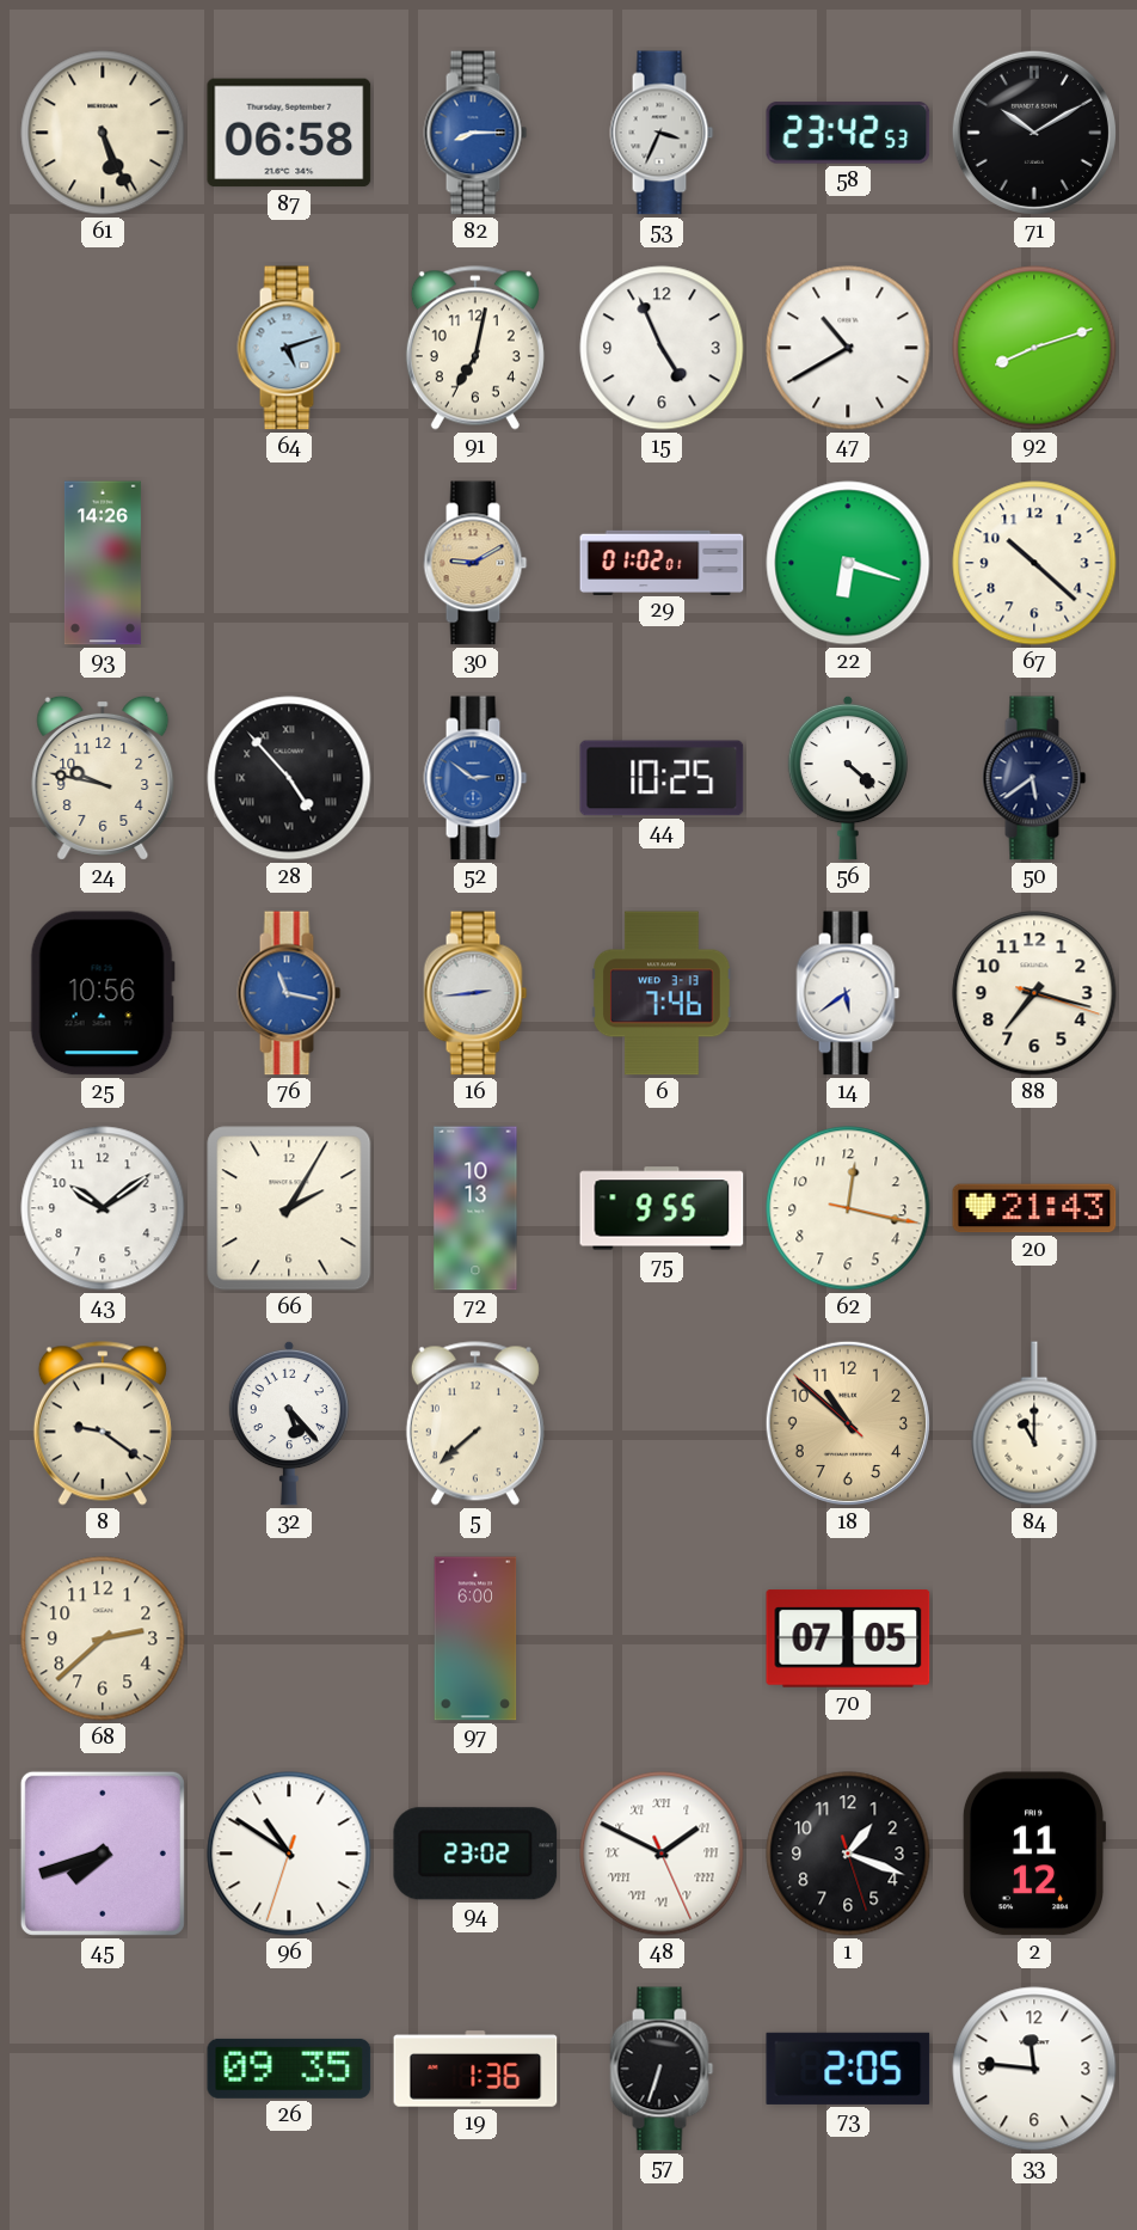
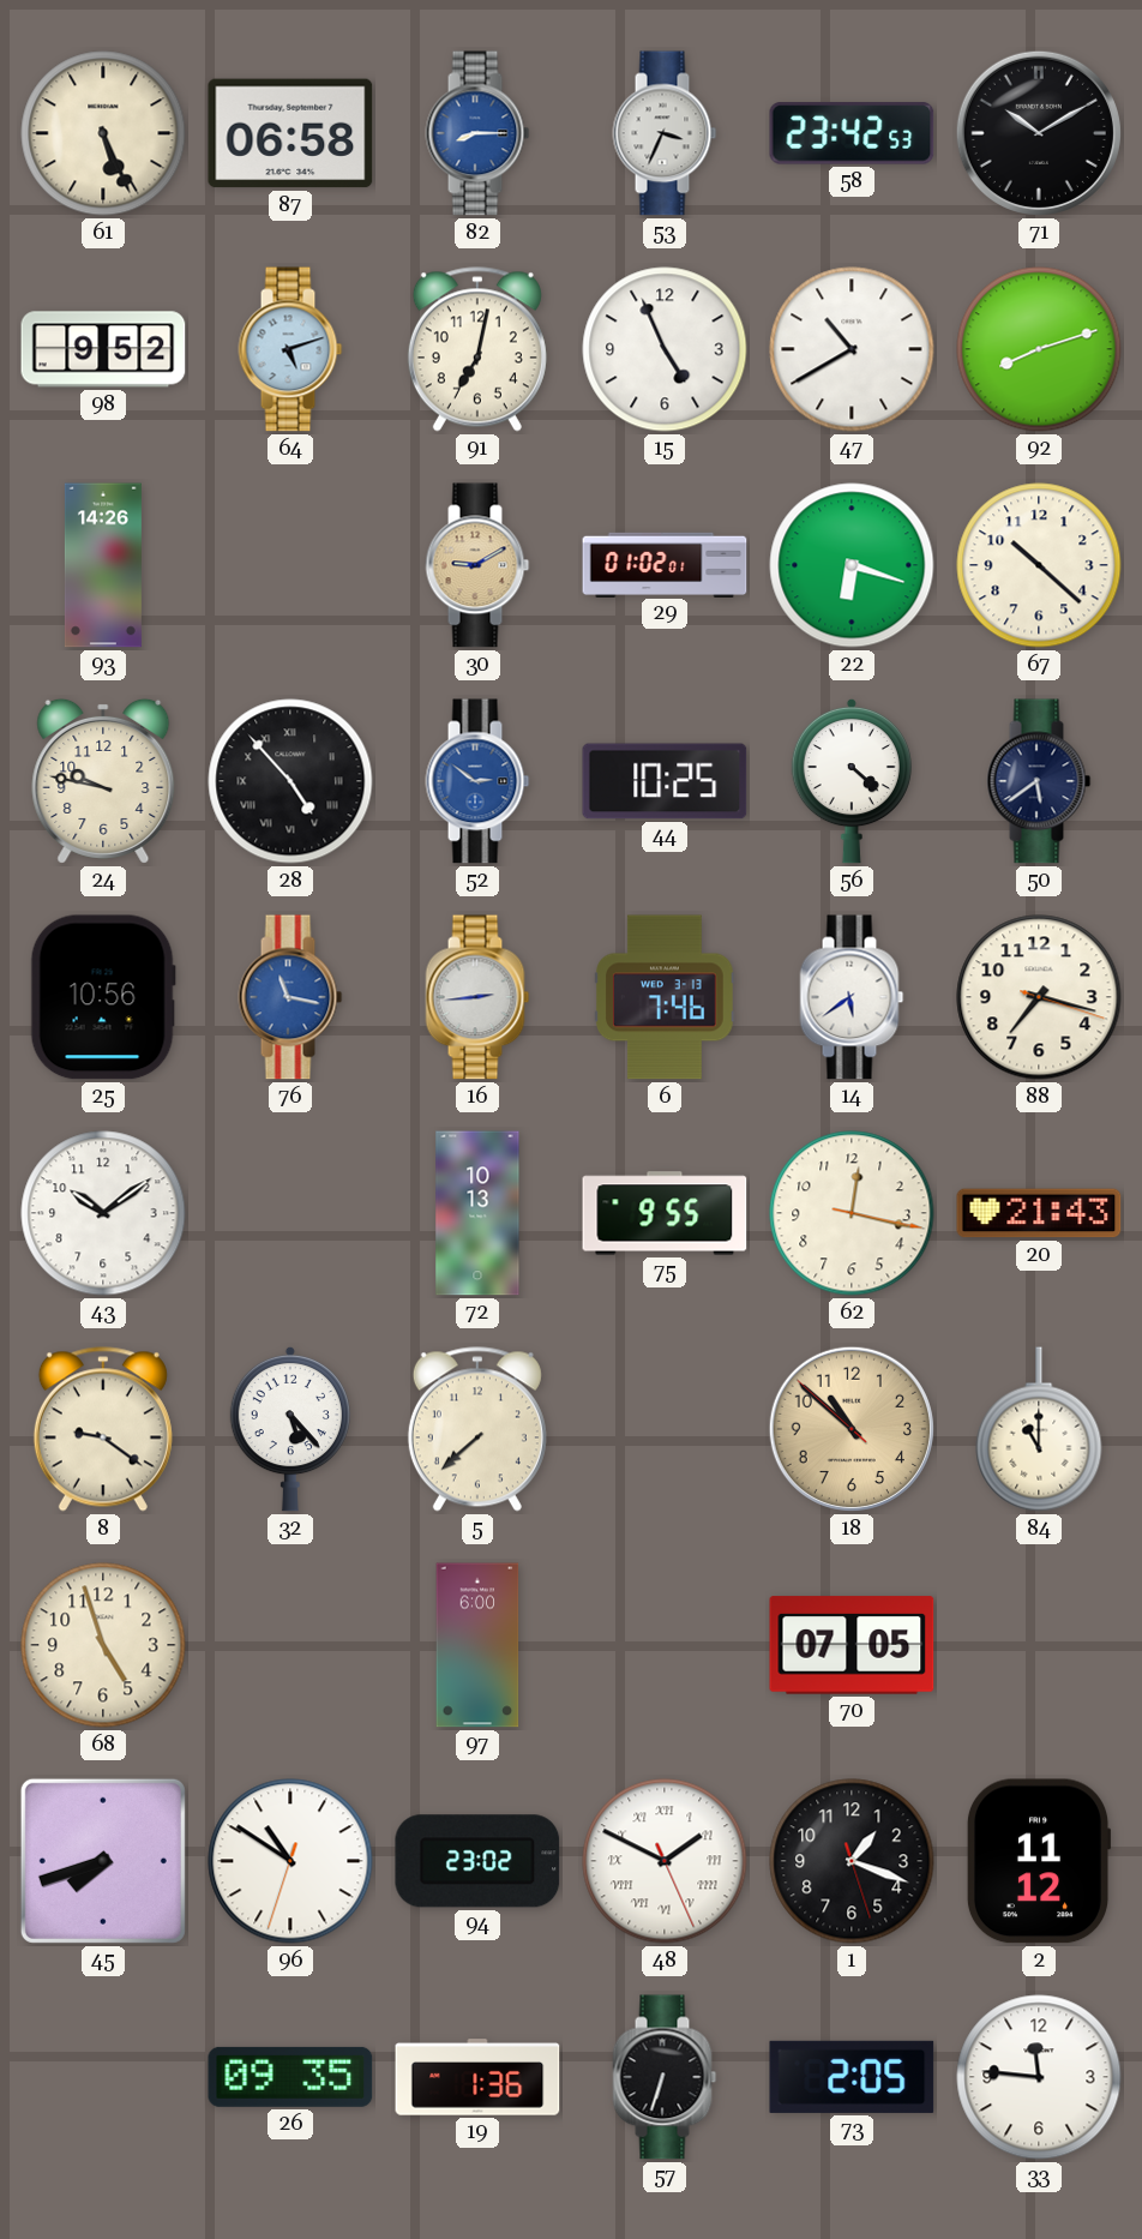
98: none -> 9:52
66: 2:05 -> none
68: 2:38 -> 4:57
